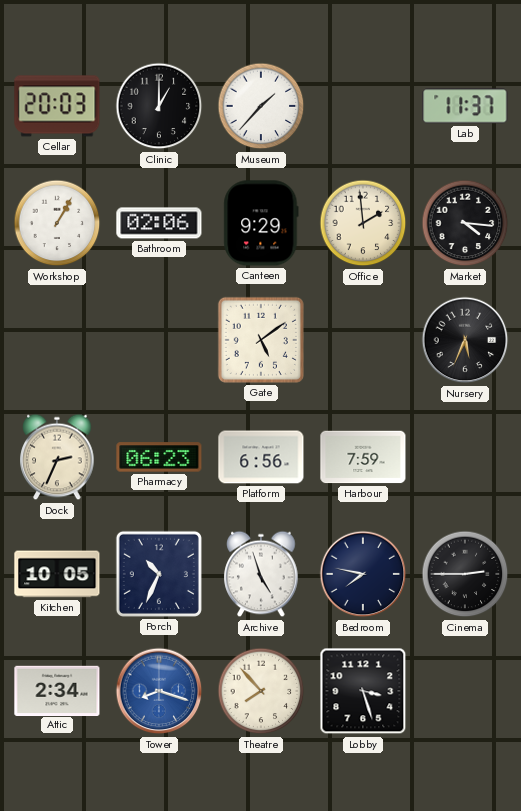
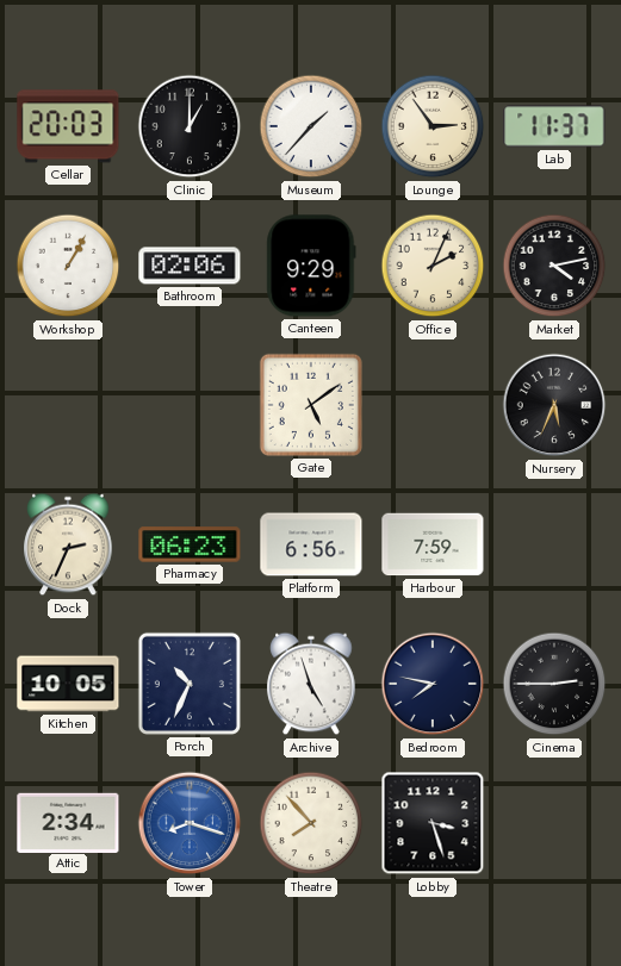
Lounge: none -> 2:54
Office: 1:59 -> 2:04
Market: 4:16 -> 4:13
